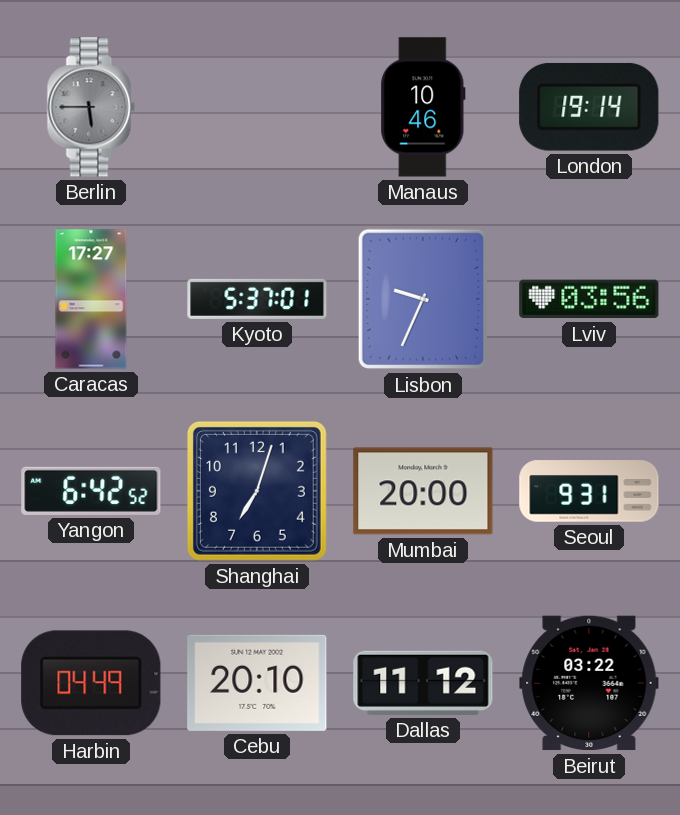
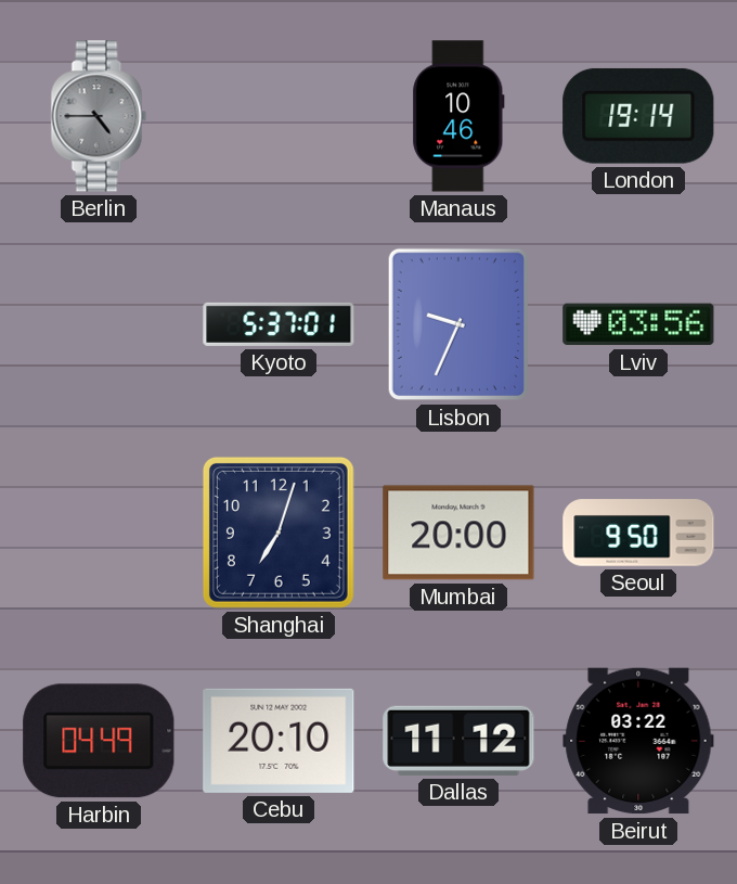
Berlin: 5:45 -> 4:45
Caracas: 17:27 -> none
Yangon: 6:42 -> none
Seoul: 9:31 -> 9:50
